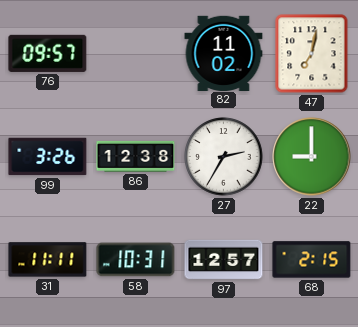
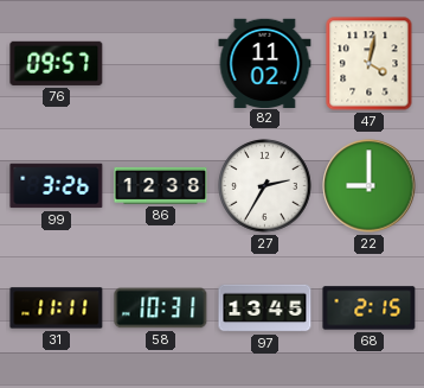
47: 7:02 -> 4:02
97: 12:57 -> 13:45
